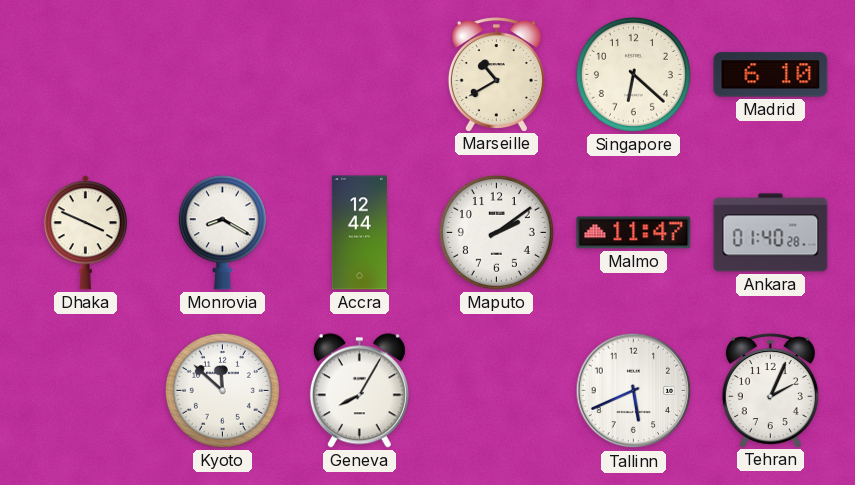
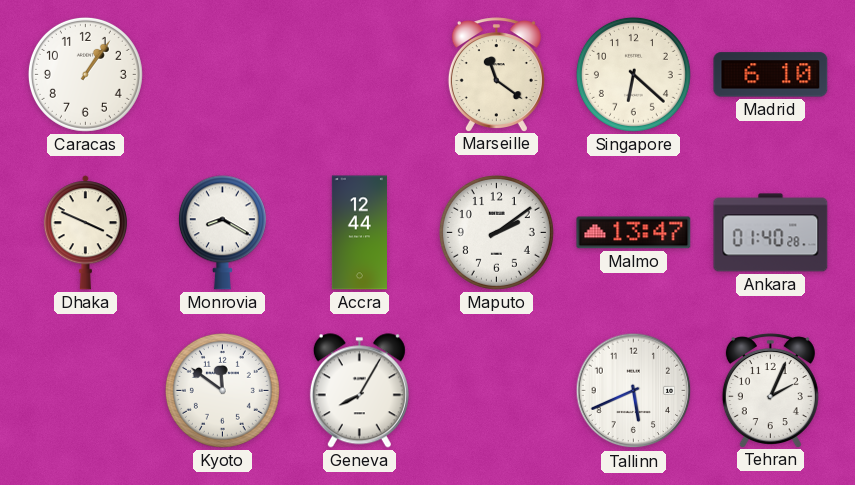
Caracas: none -> 1:06
Marseille: 10:40 -> 11:21
Malmo: 11:47 -> 13:47
Kyoto: 11:52 -> 11:51
